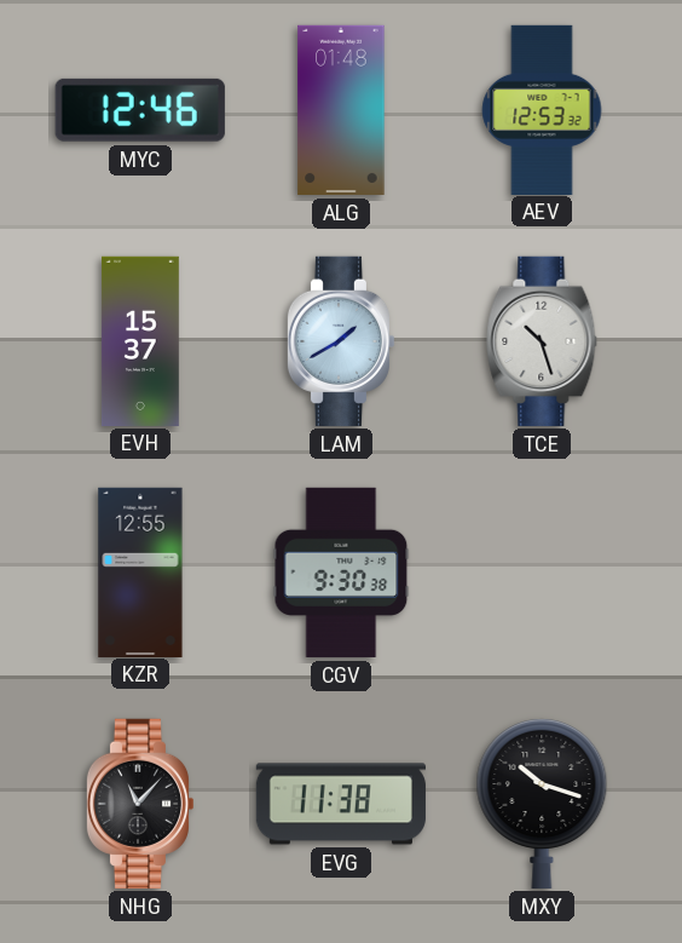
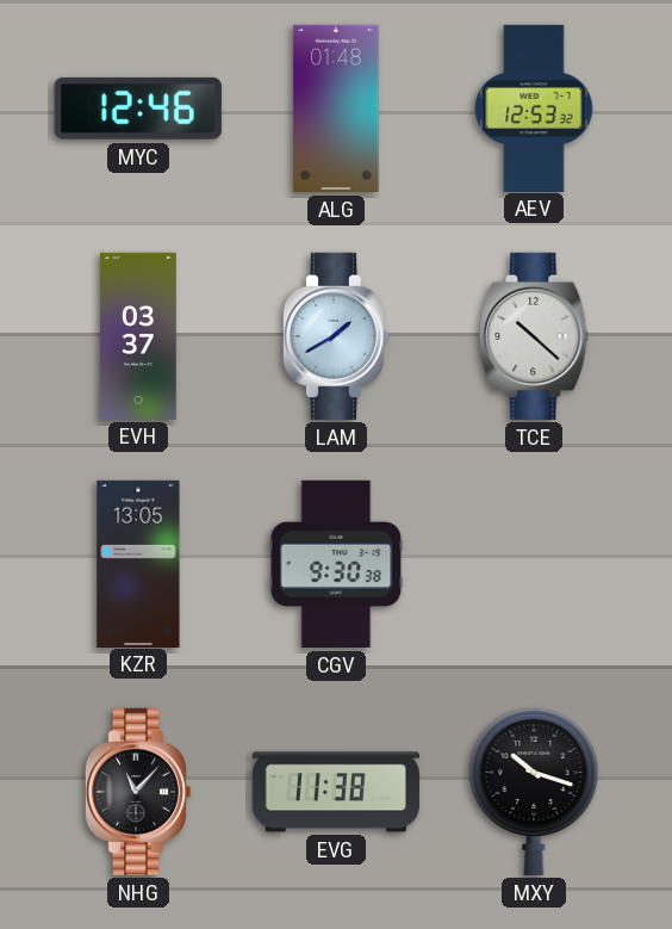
EVH: 15:37 -> 03:37
TCE: 10:27 -> 10:22
KZR: 12:55 -> 13:05
